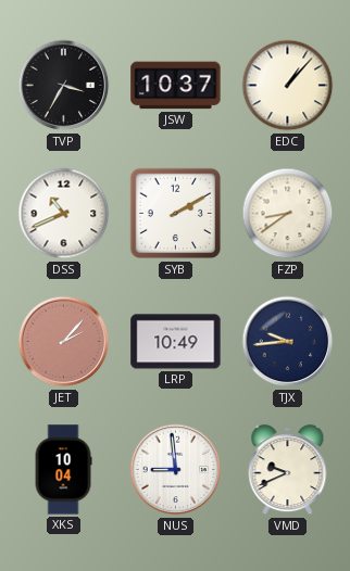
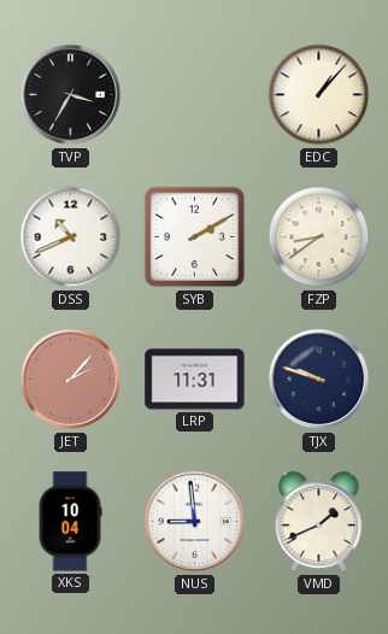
JSW: 10:37 -> none
LRP: 10:49 -> 11:31
TJX: 9:44 -> 9:48
VMD: 9:41 -> 1:41
